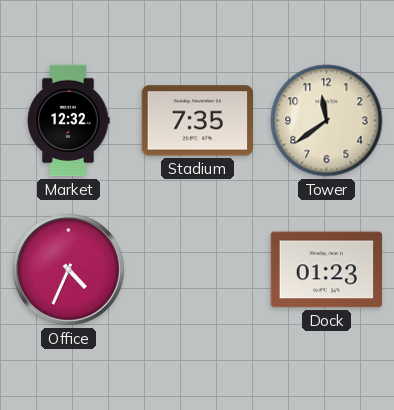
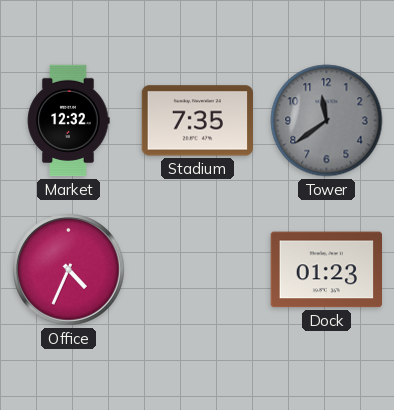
Tower dial: cream -> grey
